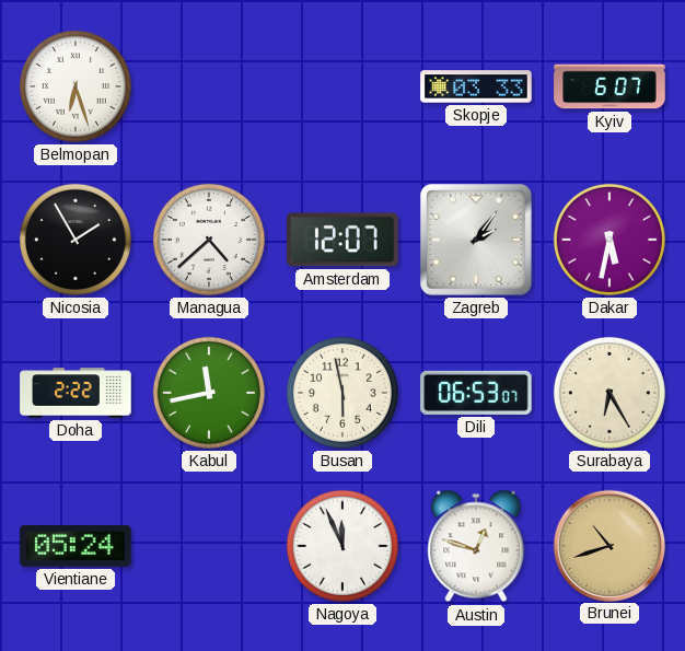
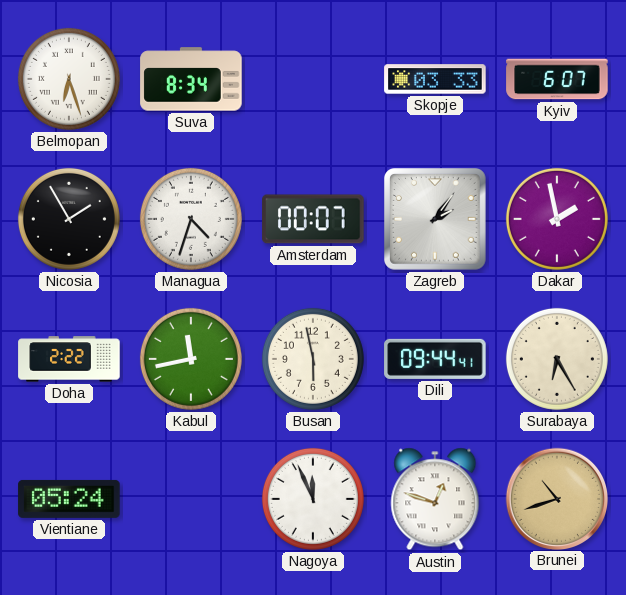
Suva: none -> 8:34
Managua: 4:38 -> 4:33
Amsterdam: 12:07 -> 00:07
Dakar: 5:32 -> 1:58
Dili: 06:53 -> 09:44
